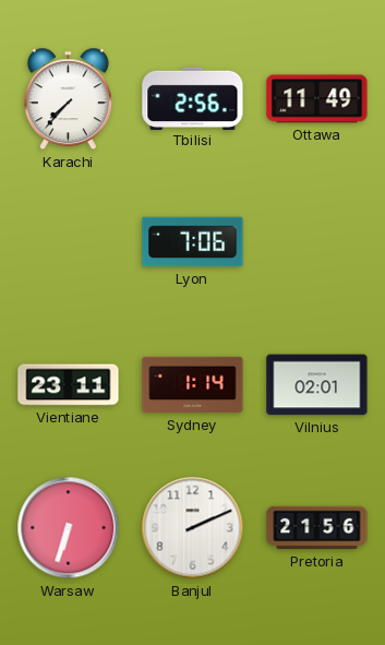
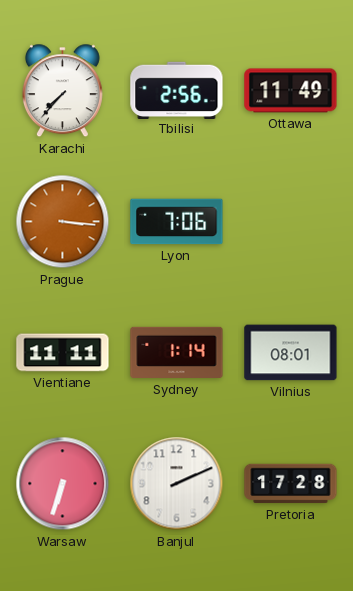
Prague: none -> 3:16
Vientiane: 23:11 -> 11:11
Vilnius: 02:01 -> 08:01
Pretoria: 21:56 -> 17:28
